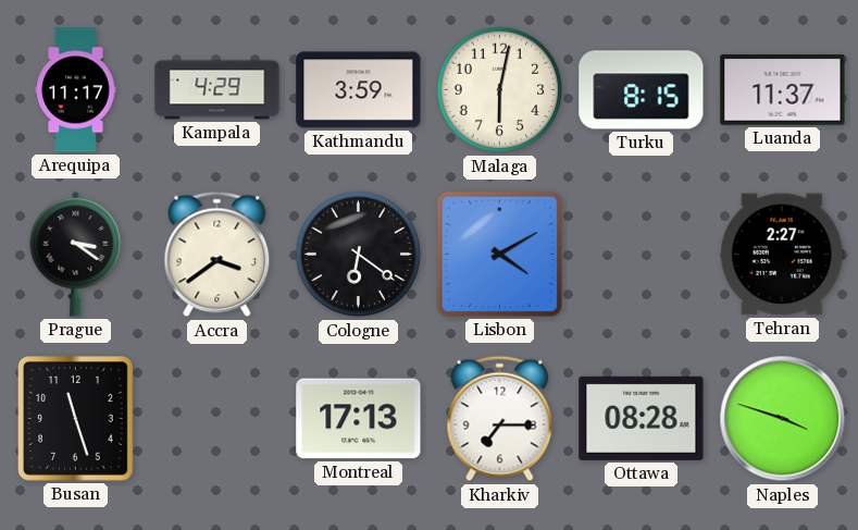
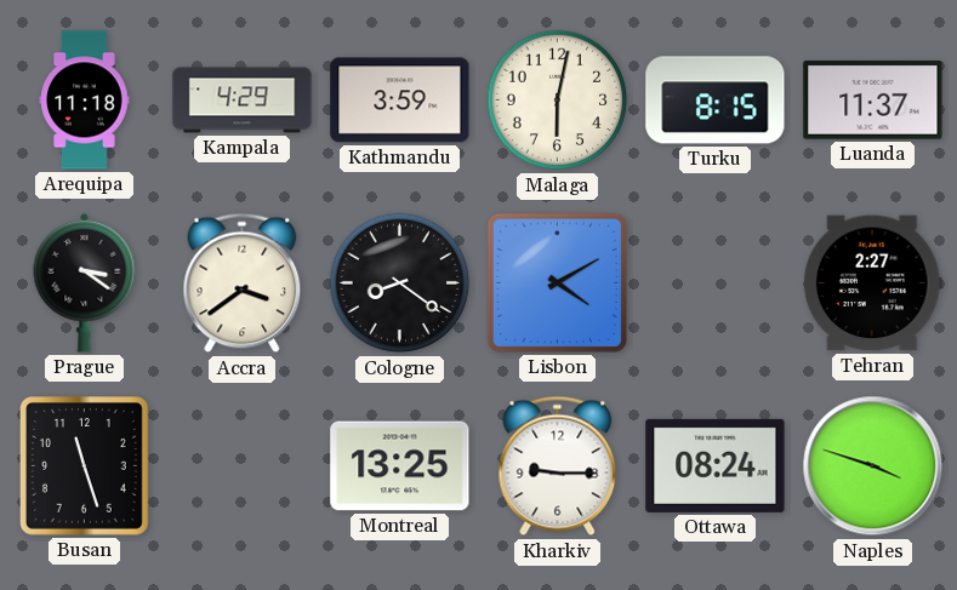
Arequipa: 11:17 -> 11:18
Cologne: 6:21 -> 8:21
Montreal: 17:13 -> 13:25
Kharkiv: 7:15 -> 9:15
Ottawa: 08:28 -> 08:24
